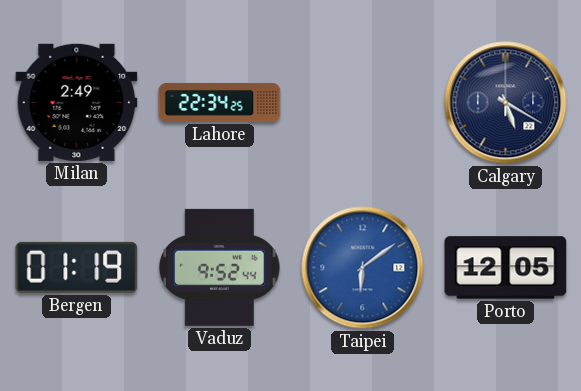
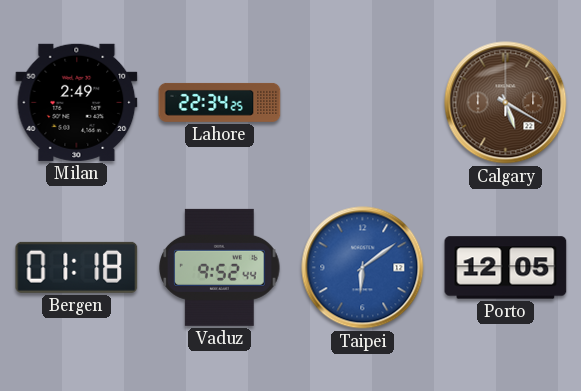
Calgary dial: navy -> brown
Bergen: 01:19 -> 01:18
